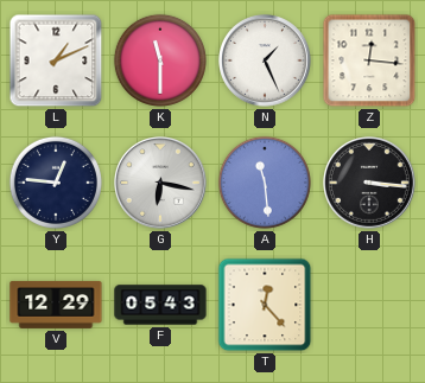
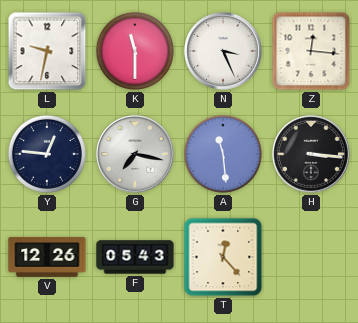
L: 1:11 -> 9:32
N: 1:26 -> 3:26
G: 6:17 -> 7:17
V: 12:29 -> 12:26
